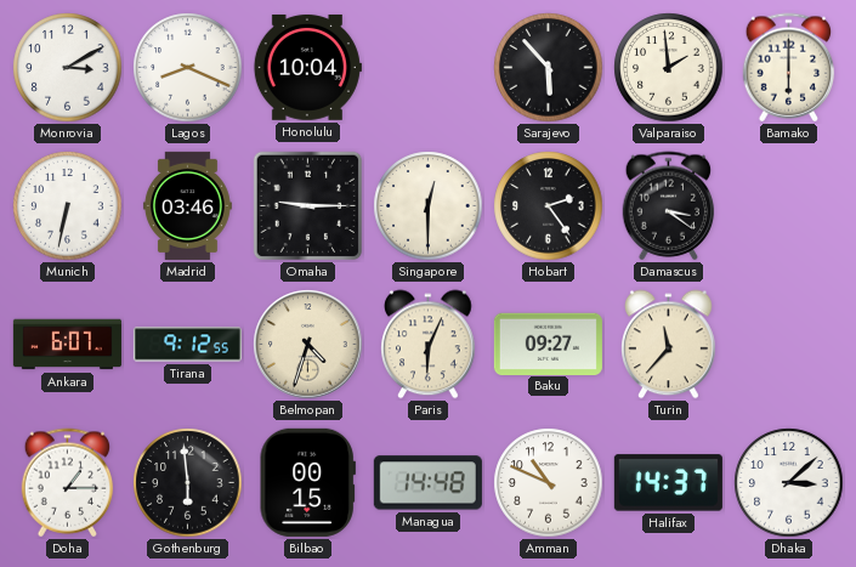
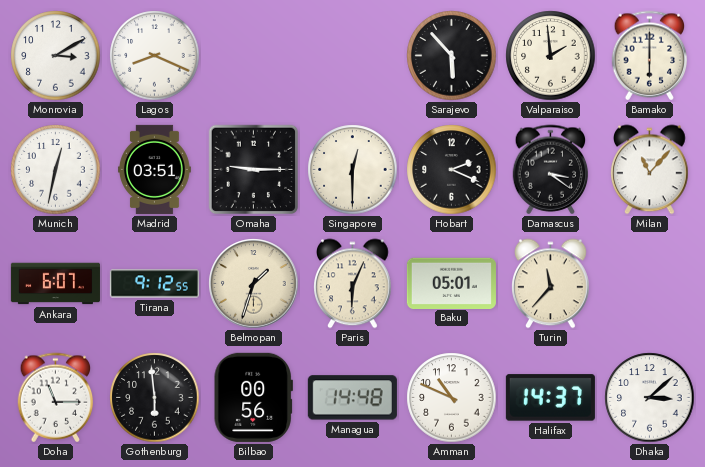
Honolulu: 10:04 -> none
Munich: 6:32 -> 12:32
Madrid: 03:46 -> 03:51
Hobart: 2:24 -> 2:19
Milan: none -> 11:07
Belmopan: 4:33 -> 1:33
Baku: 09:27 -> 05:01
Doha: 1:15 -> 11:15
Bilbao: 00:15 -> 00:56
